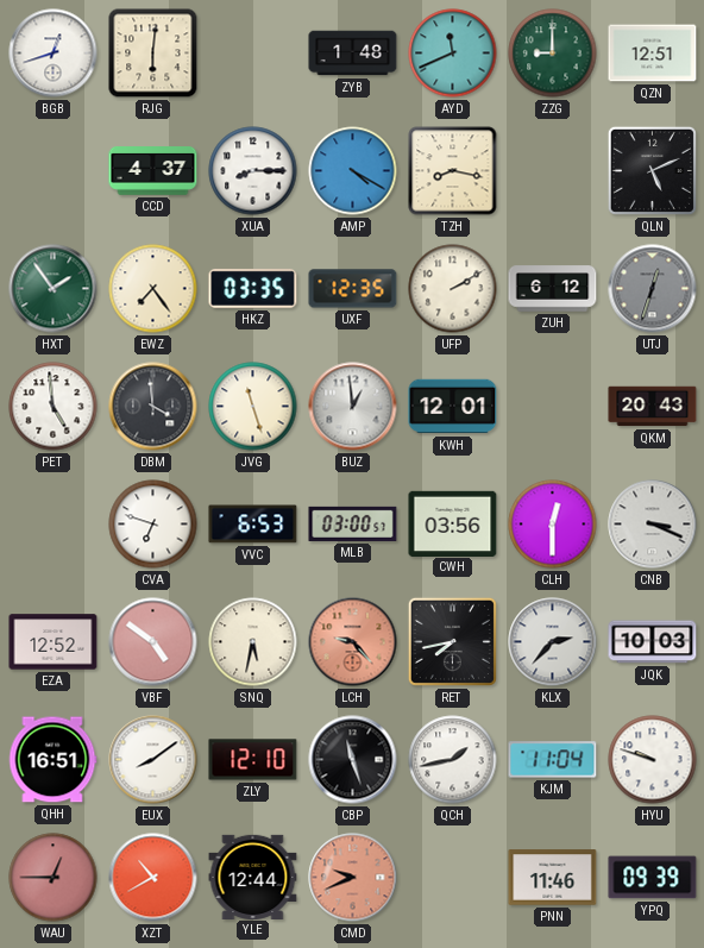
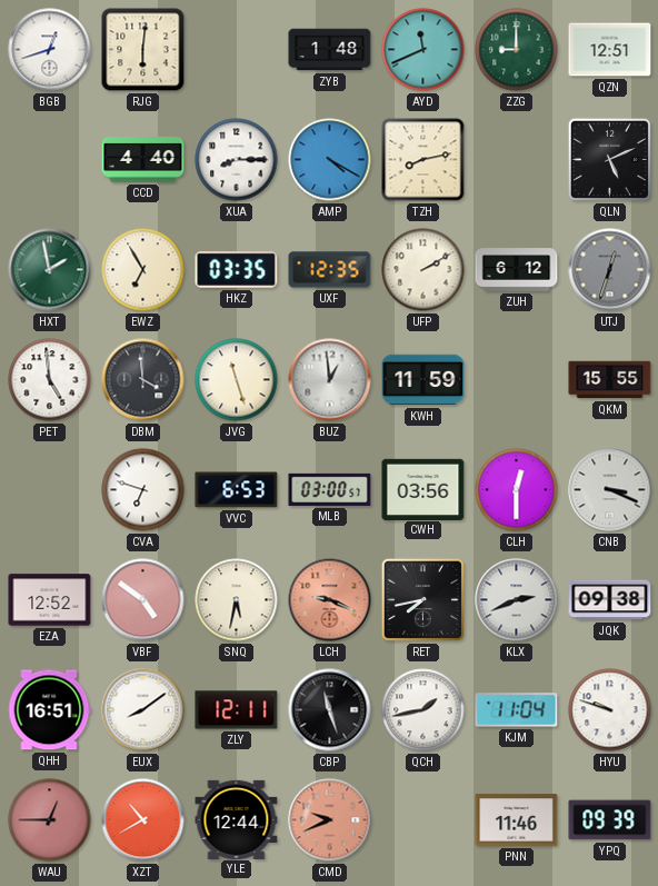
CCD: 4:37 -> 4:40
TZH: 8:17 -> 8:13
HXT: 1:54 -> 1:58
EWZ: 7:24 -> 6:55
KWH: 12:01 -> 11:59
QKM: 20:43 -> 15:55
LCH: 9:23 -> 9:19
KLX: 2:37 -> 2:41
JQK: 10:03 -> 09:38
ZLY: 12:10 -> 12:11
